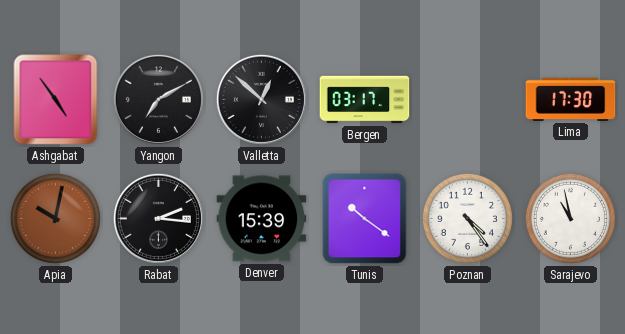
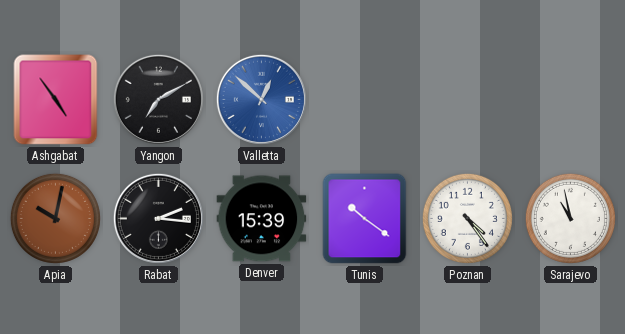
Valletta dial: black -> blue
Bergen: 03:17 -> none
Lima: 17:30 -> none
